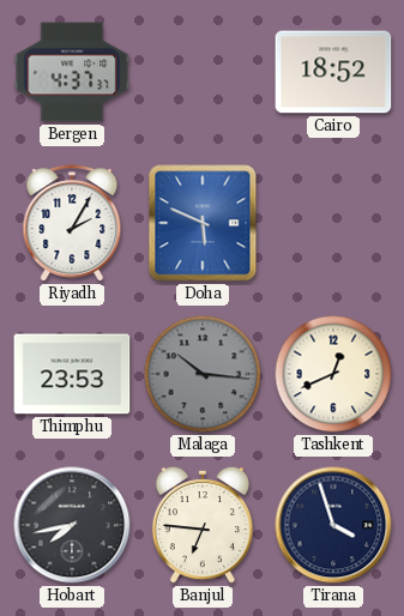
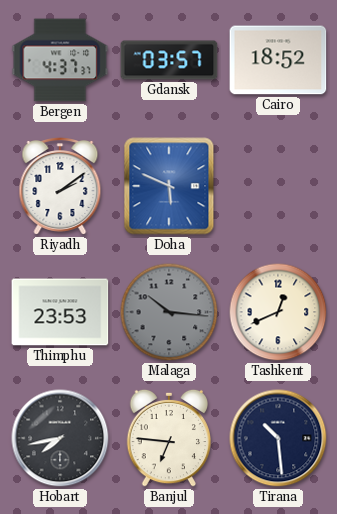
Gdansk: none -> 03:57
Riyadh: 2:05 -> 2:09
Tirana: 3:57 -> 10:29
